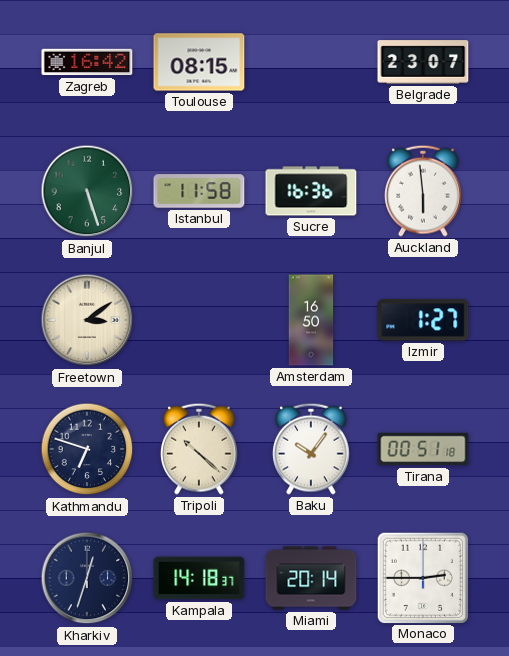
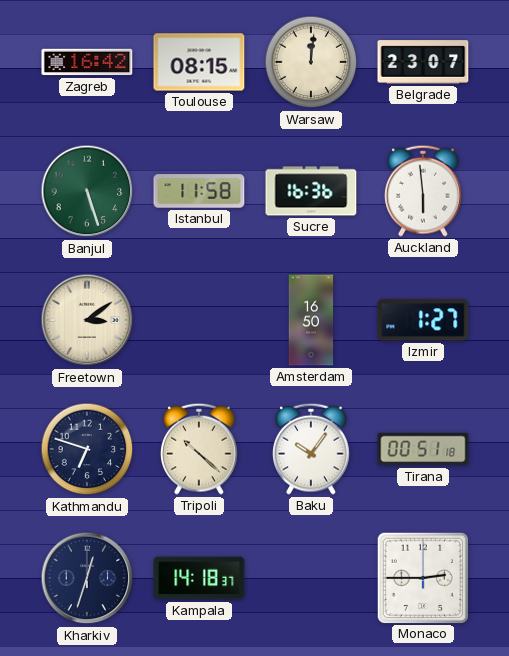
Warsaw: none -> 12:01
Miami: 20:14 -> none
